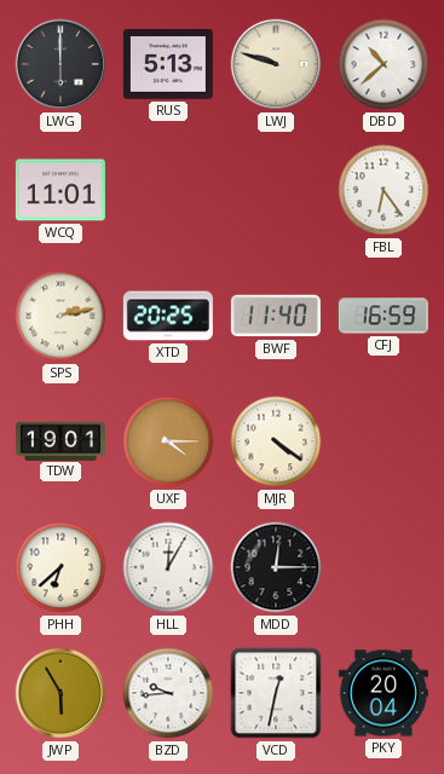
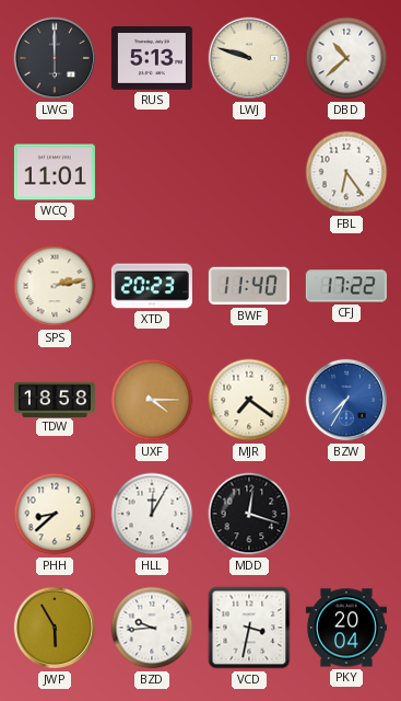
XTD: 20:25 -> 20:23
CFJ: 16:59 -> 17:22
TDW: 19:01 -> 18:58
MJR: 4:21 -> 7:21
BZW: none -> 7:35
PHH: 6:38 -> 8:38
MDD: 12:15 -> 12:18
VCD: 12:32 -> 3:32
